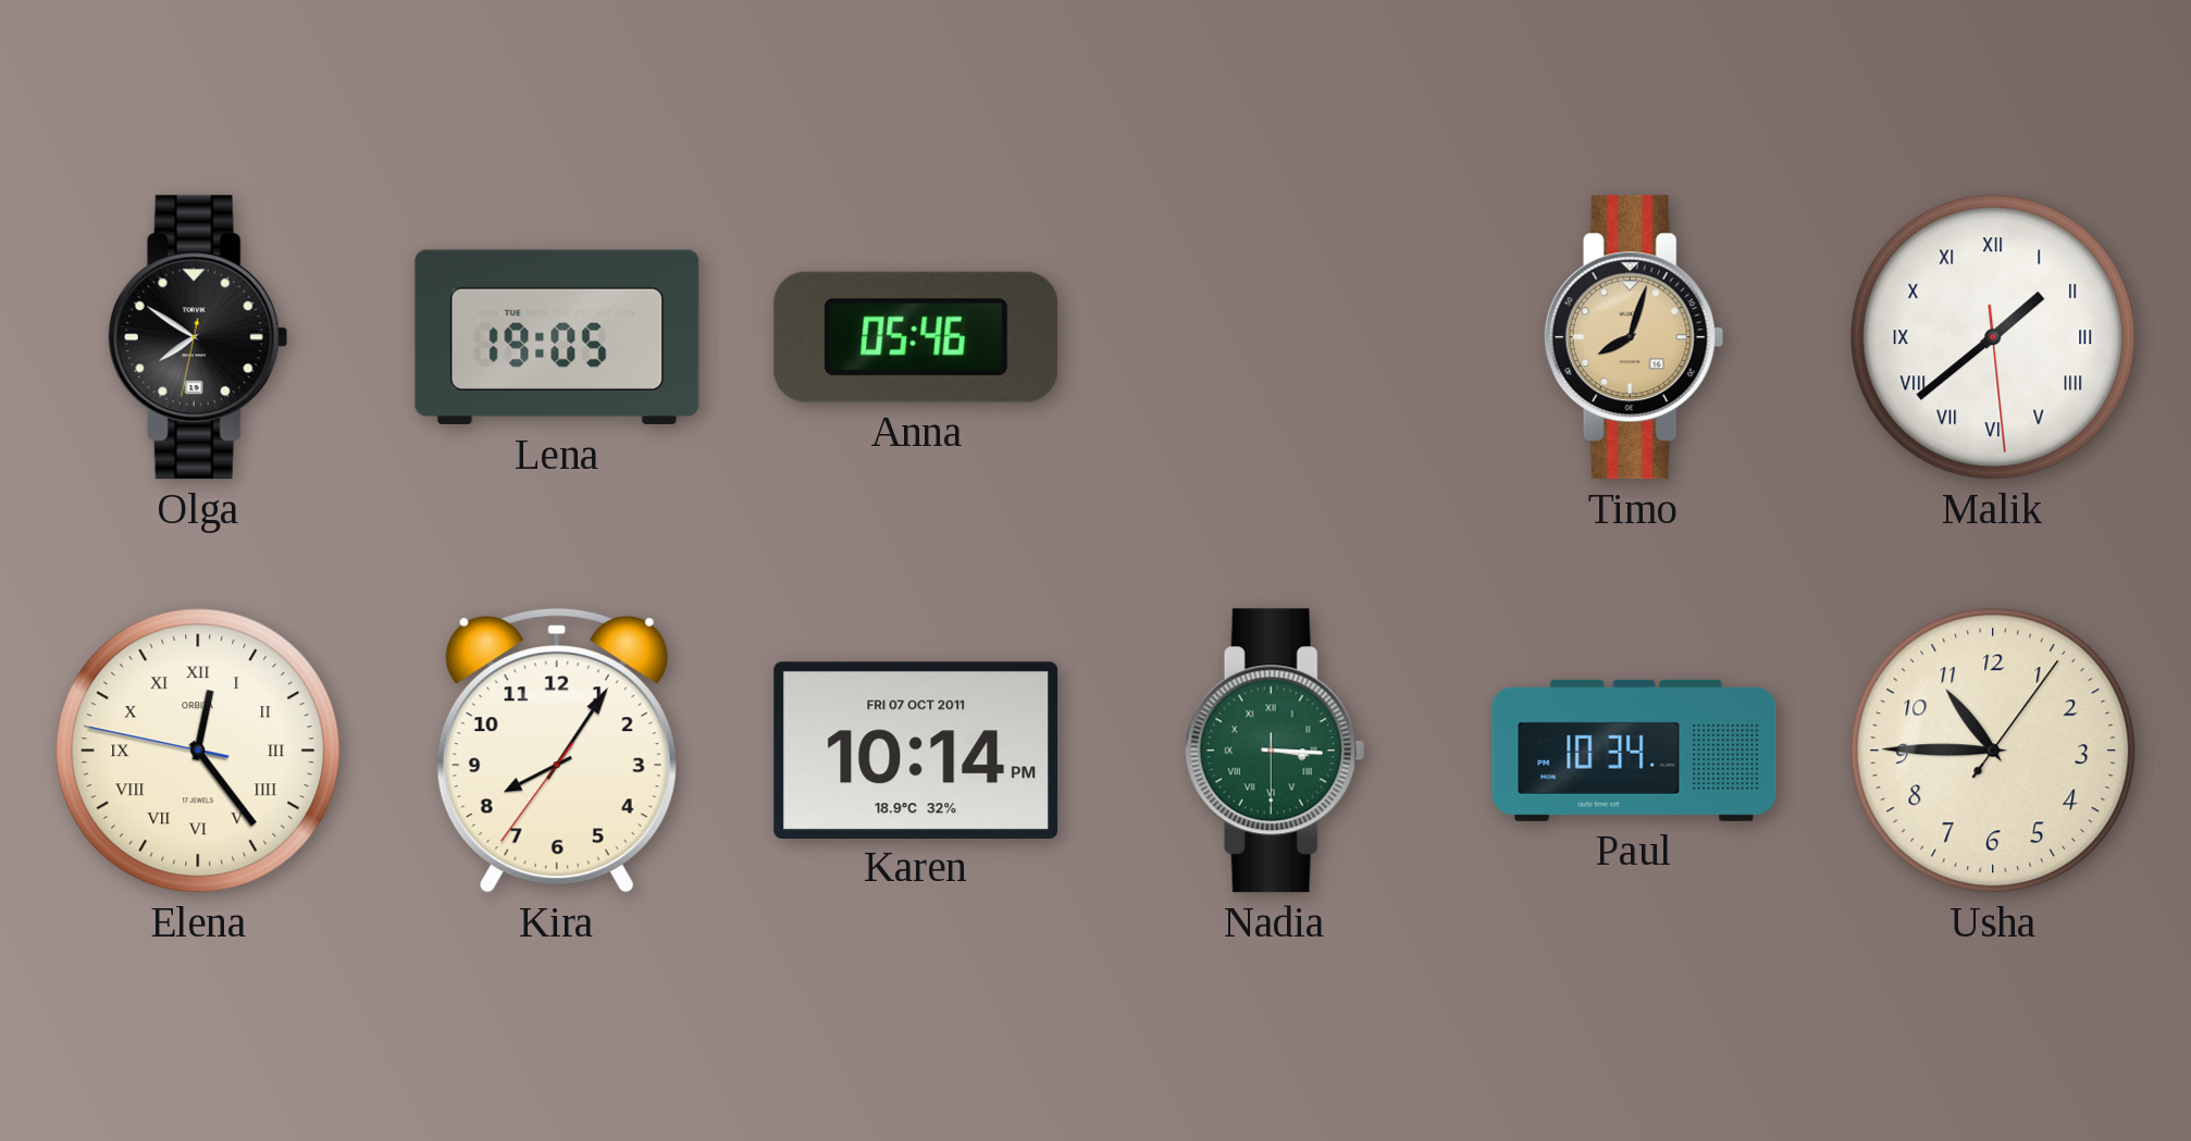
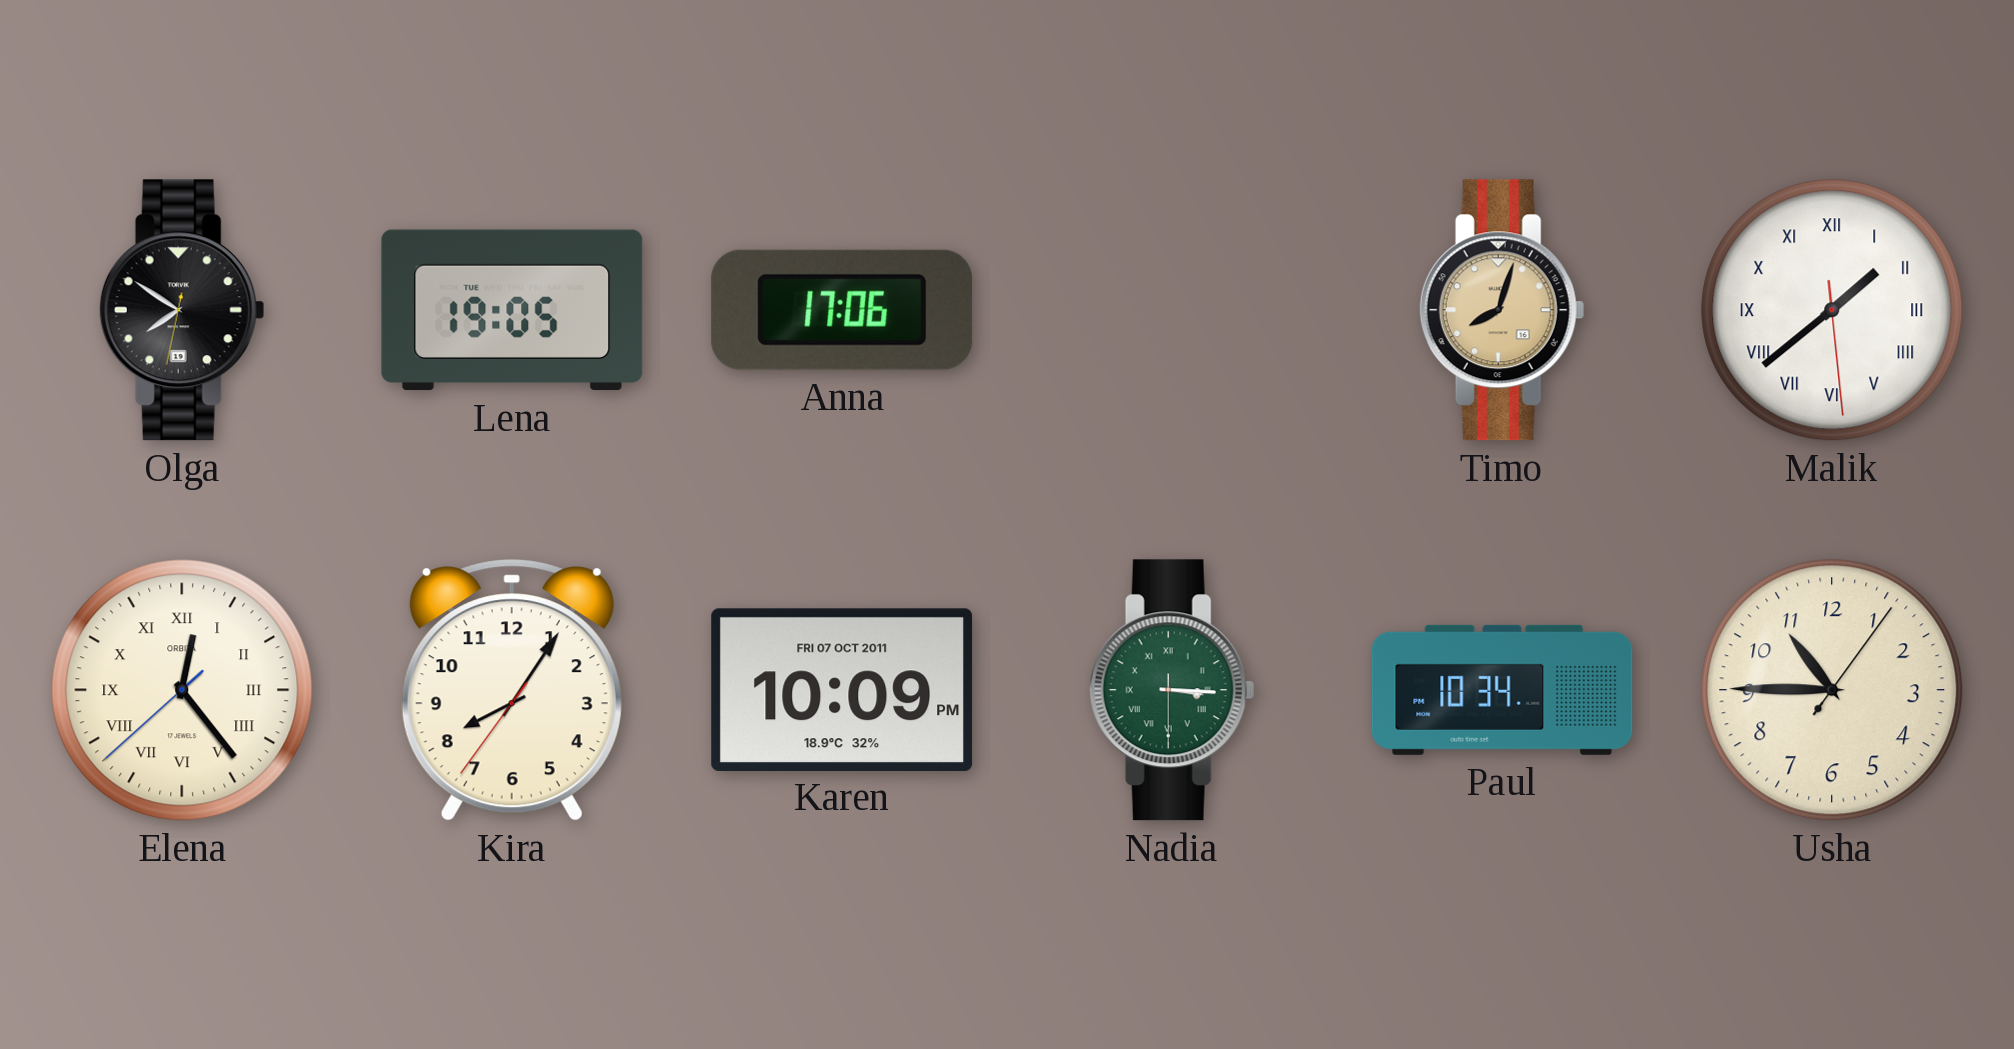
Anna: 05:46 -> 17:06
Elena: 12:23:47 -> 12:23:38
Karen: 10:14 -> 10:09
